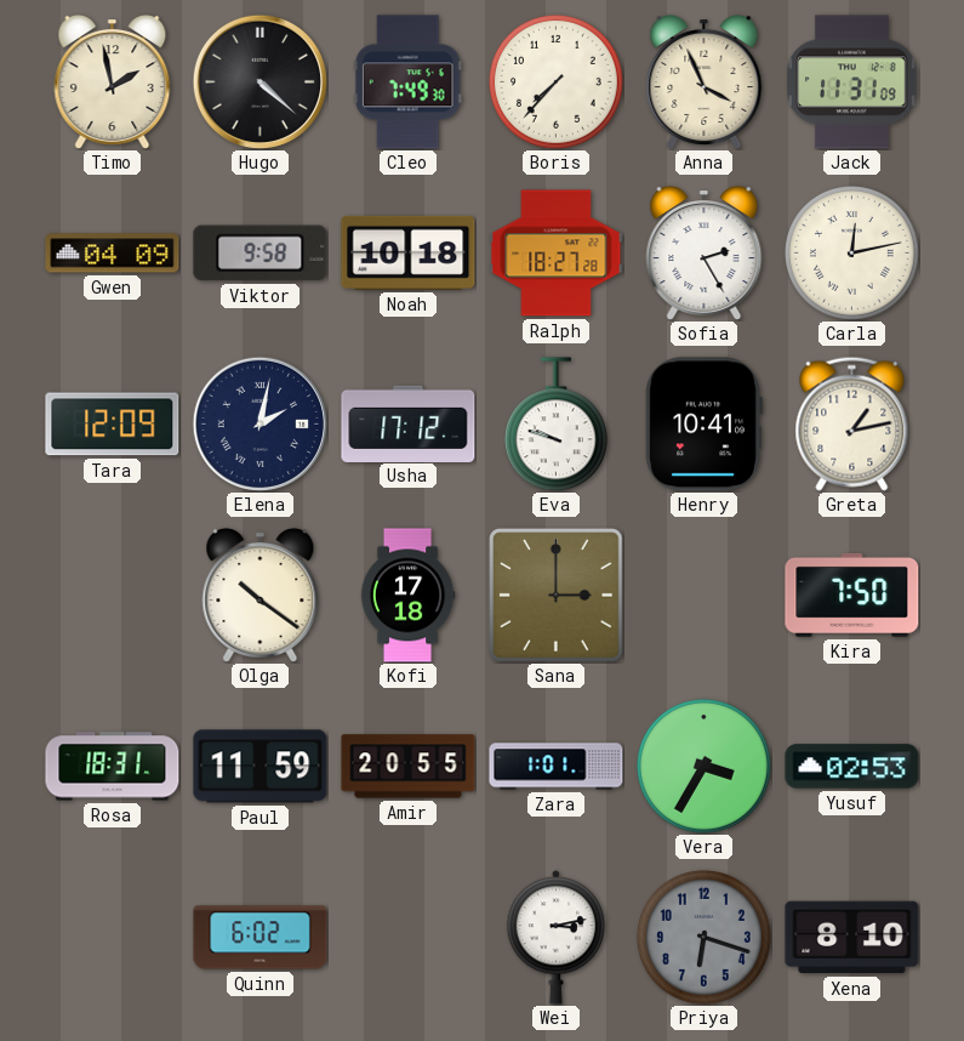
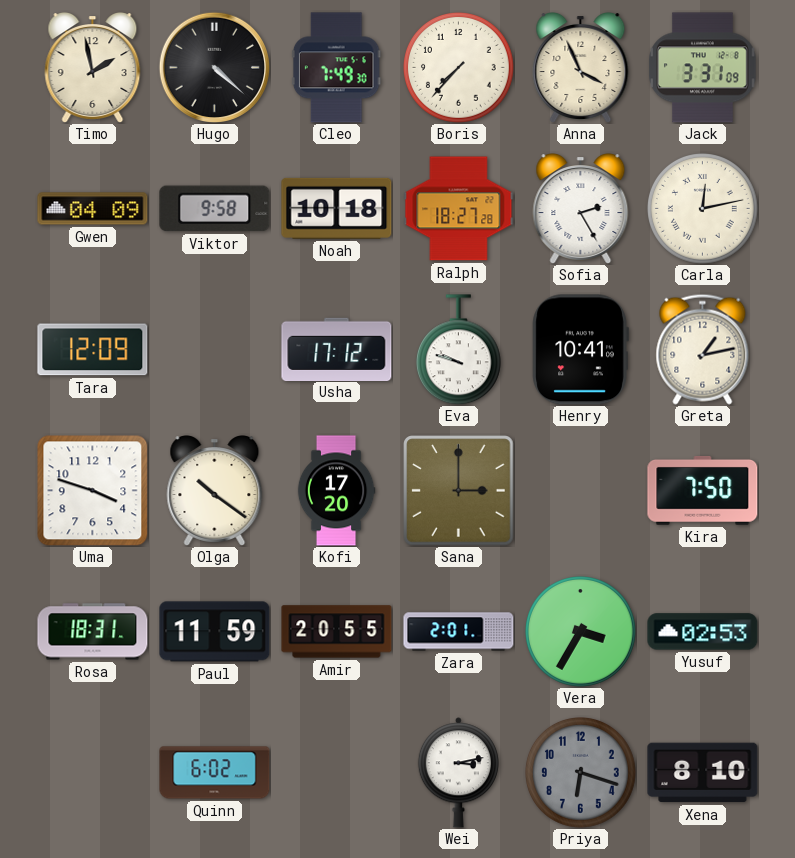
Jack: 11:31 -> 3:31
Elena: 2:02 -> none
Uma: none -> 3:48
Kofi: 17:18 -> 17:20
Zara: 1:01 -> 2:01
